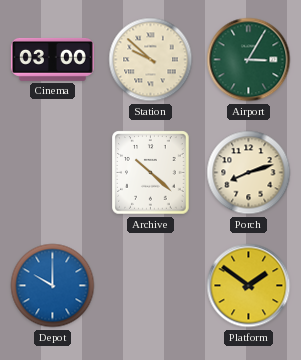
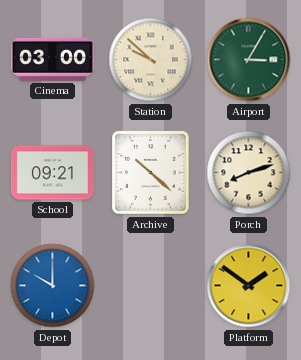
School: none -> 09:21
